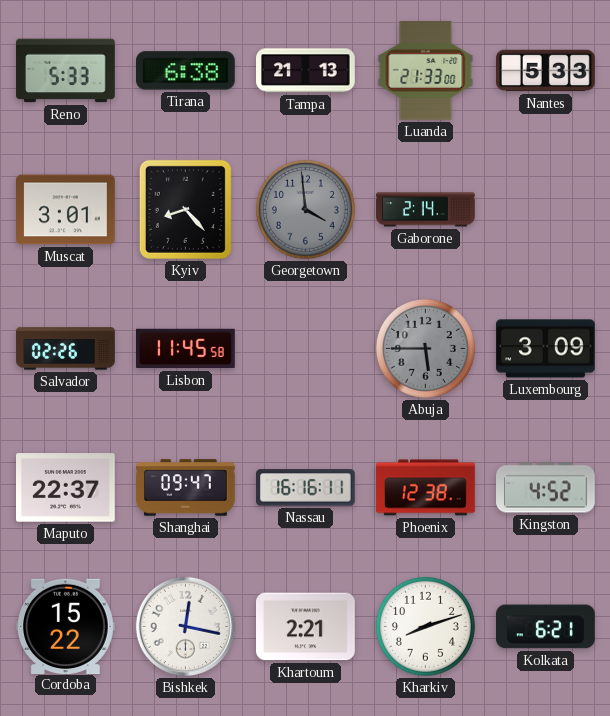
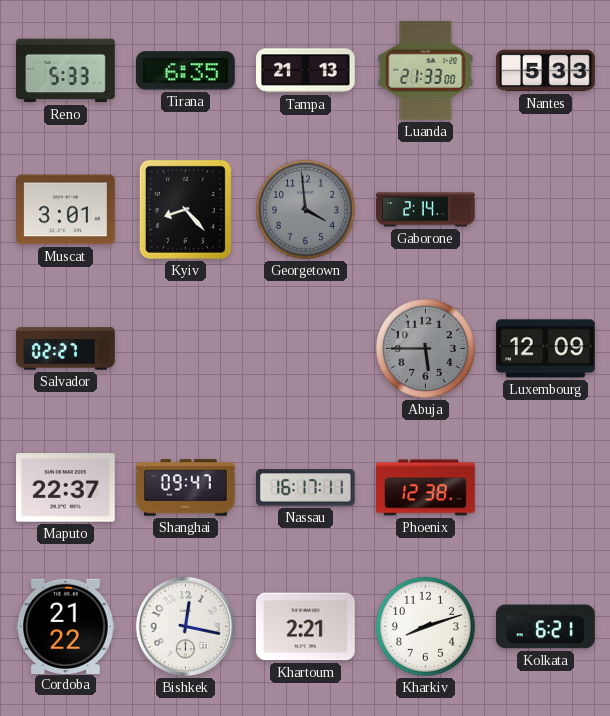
Tirana: 6:38 -> 6:35
Salvador: 02:26 -> 02:27
Lisbon: 11:45 -> none
Luxembourg: 3:09 -> 12:09
Nassau: 16:16 -> 16:17
Kingston: 4:52 -> none
Cordoba: 15:22 -> 21:22
